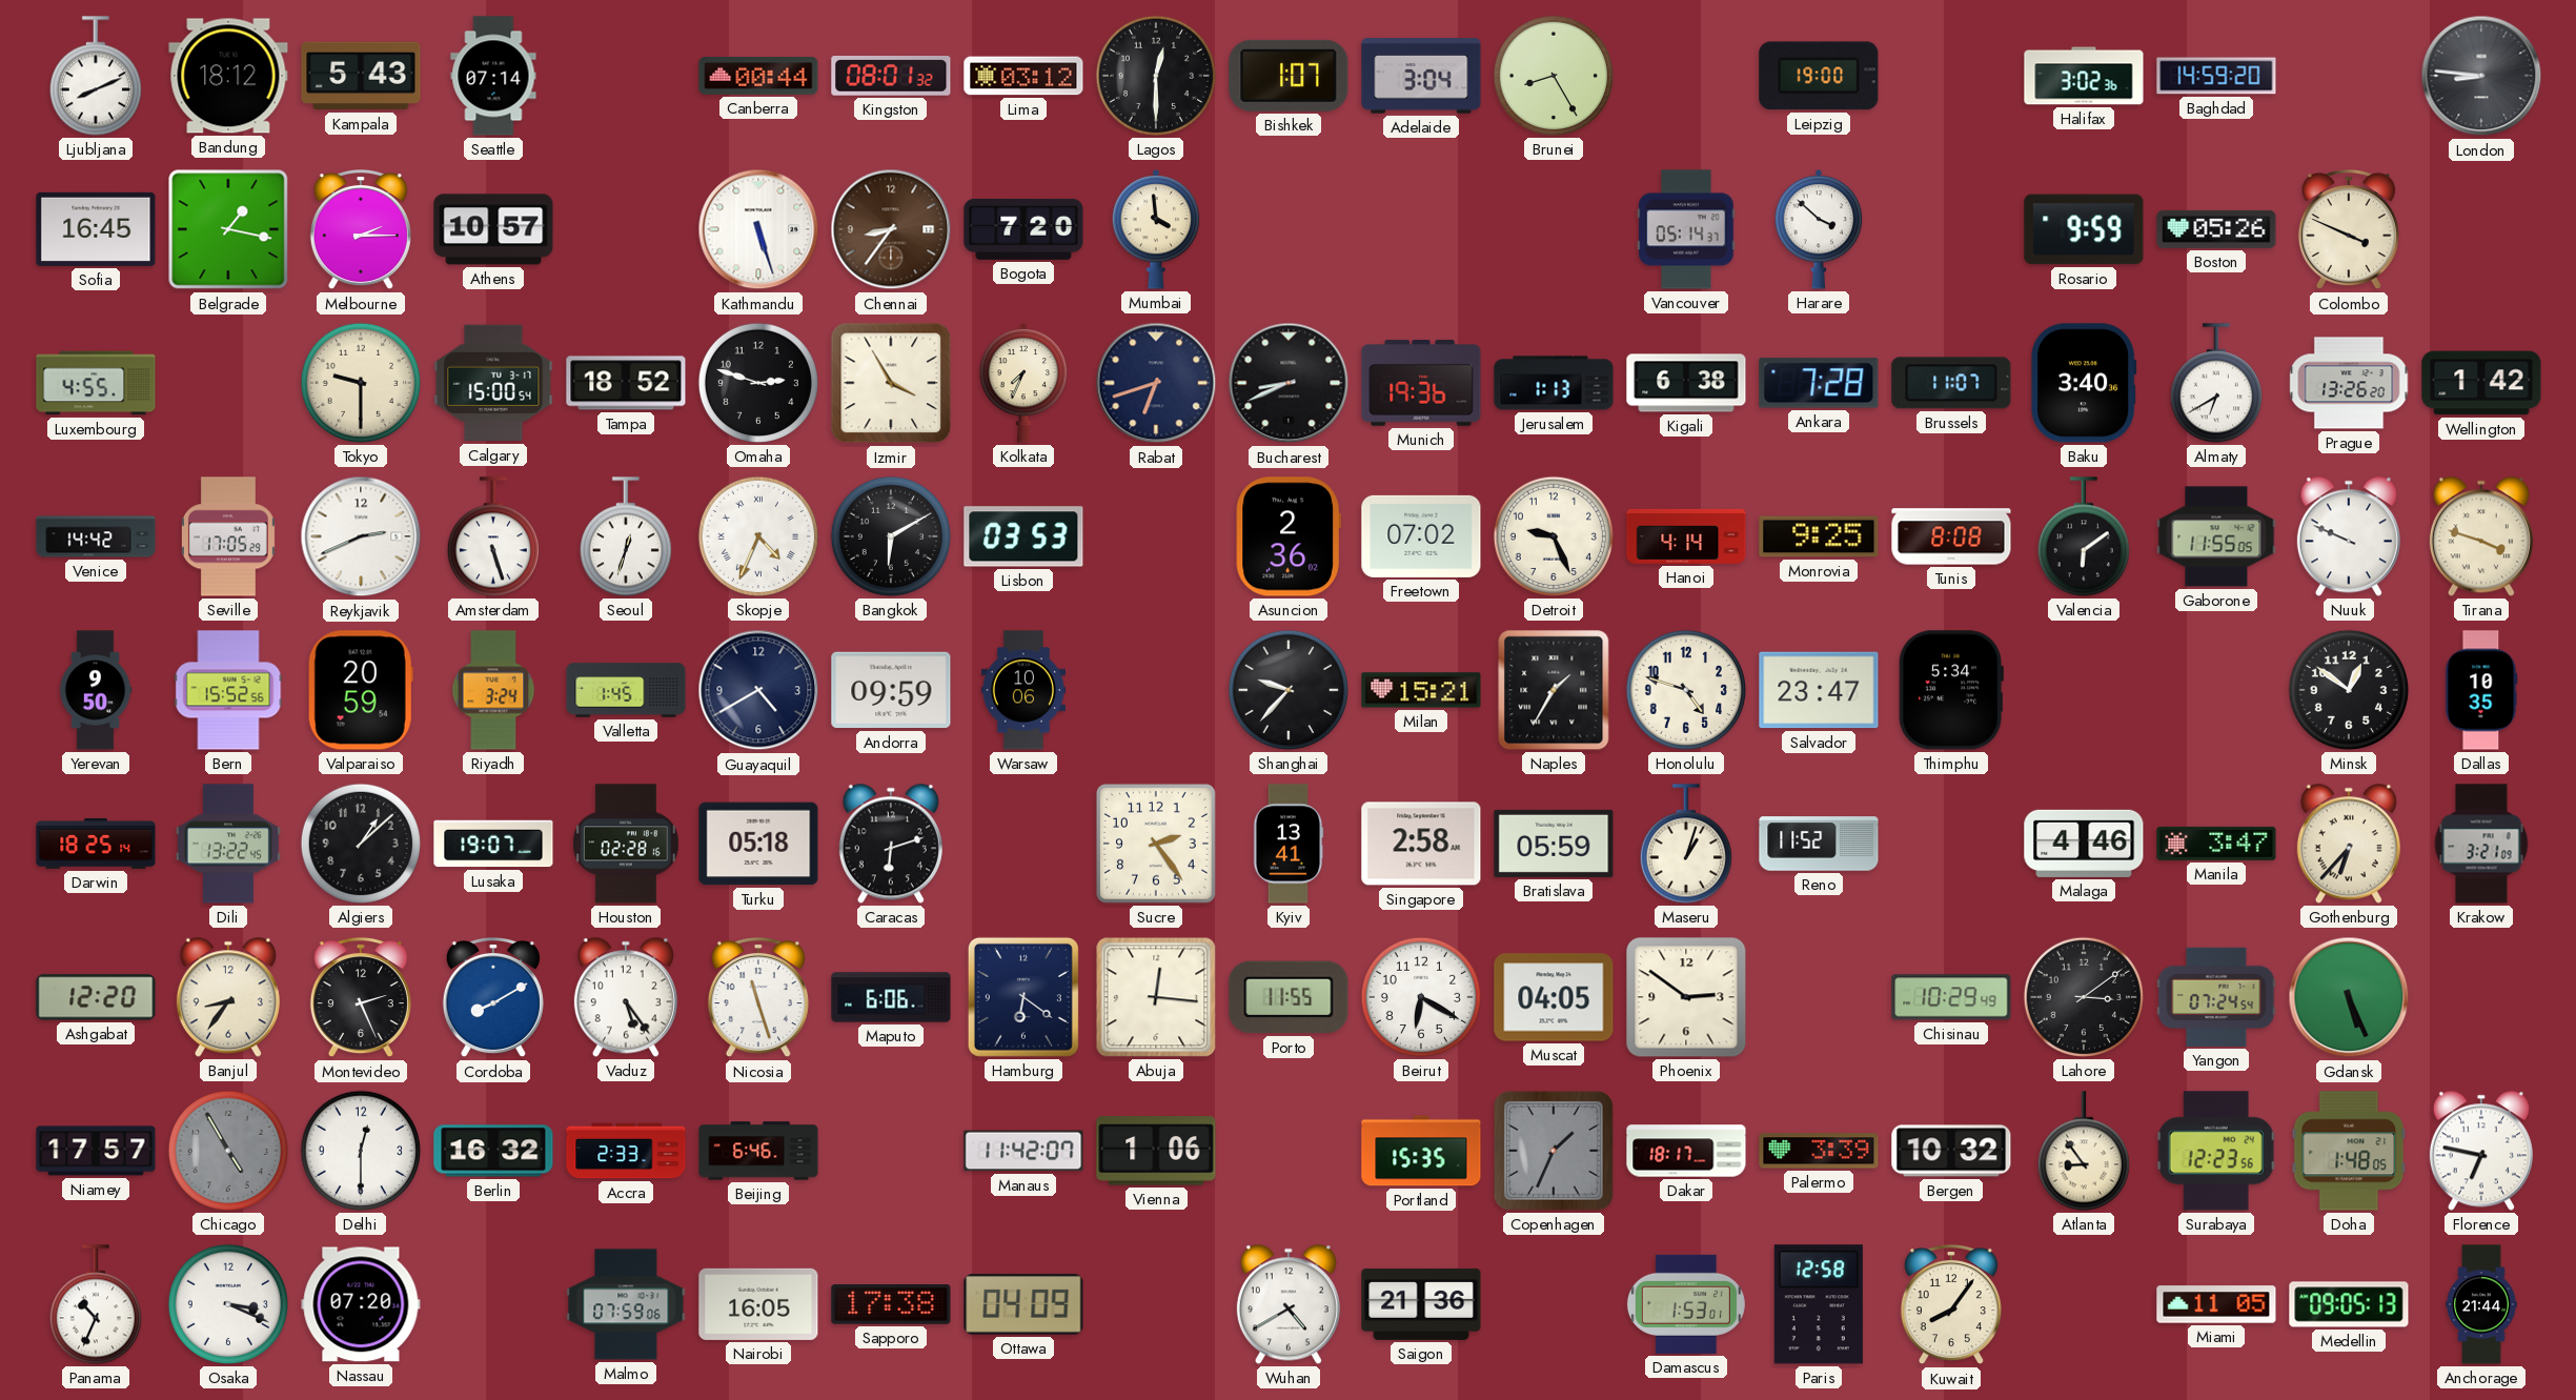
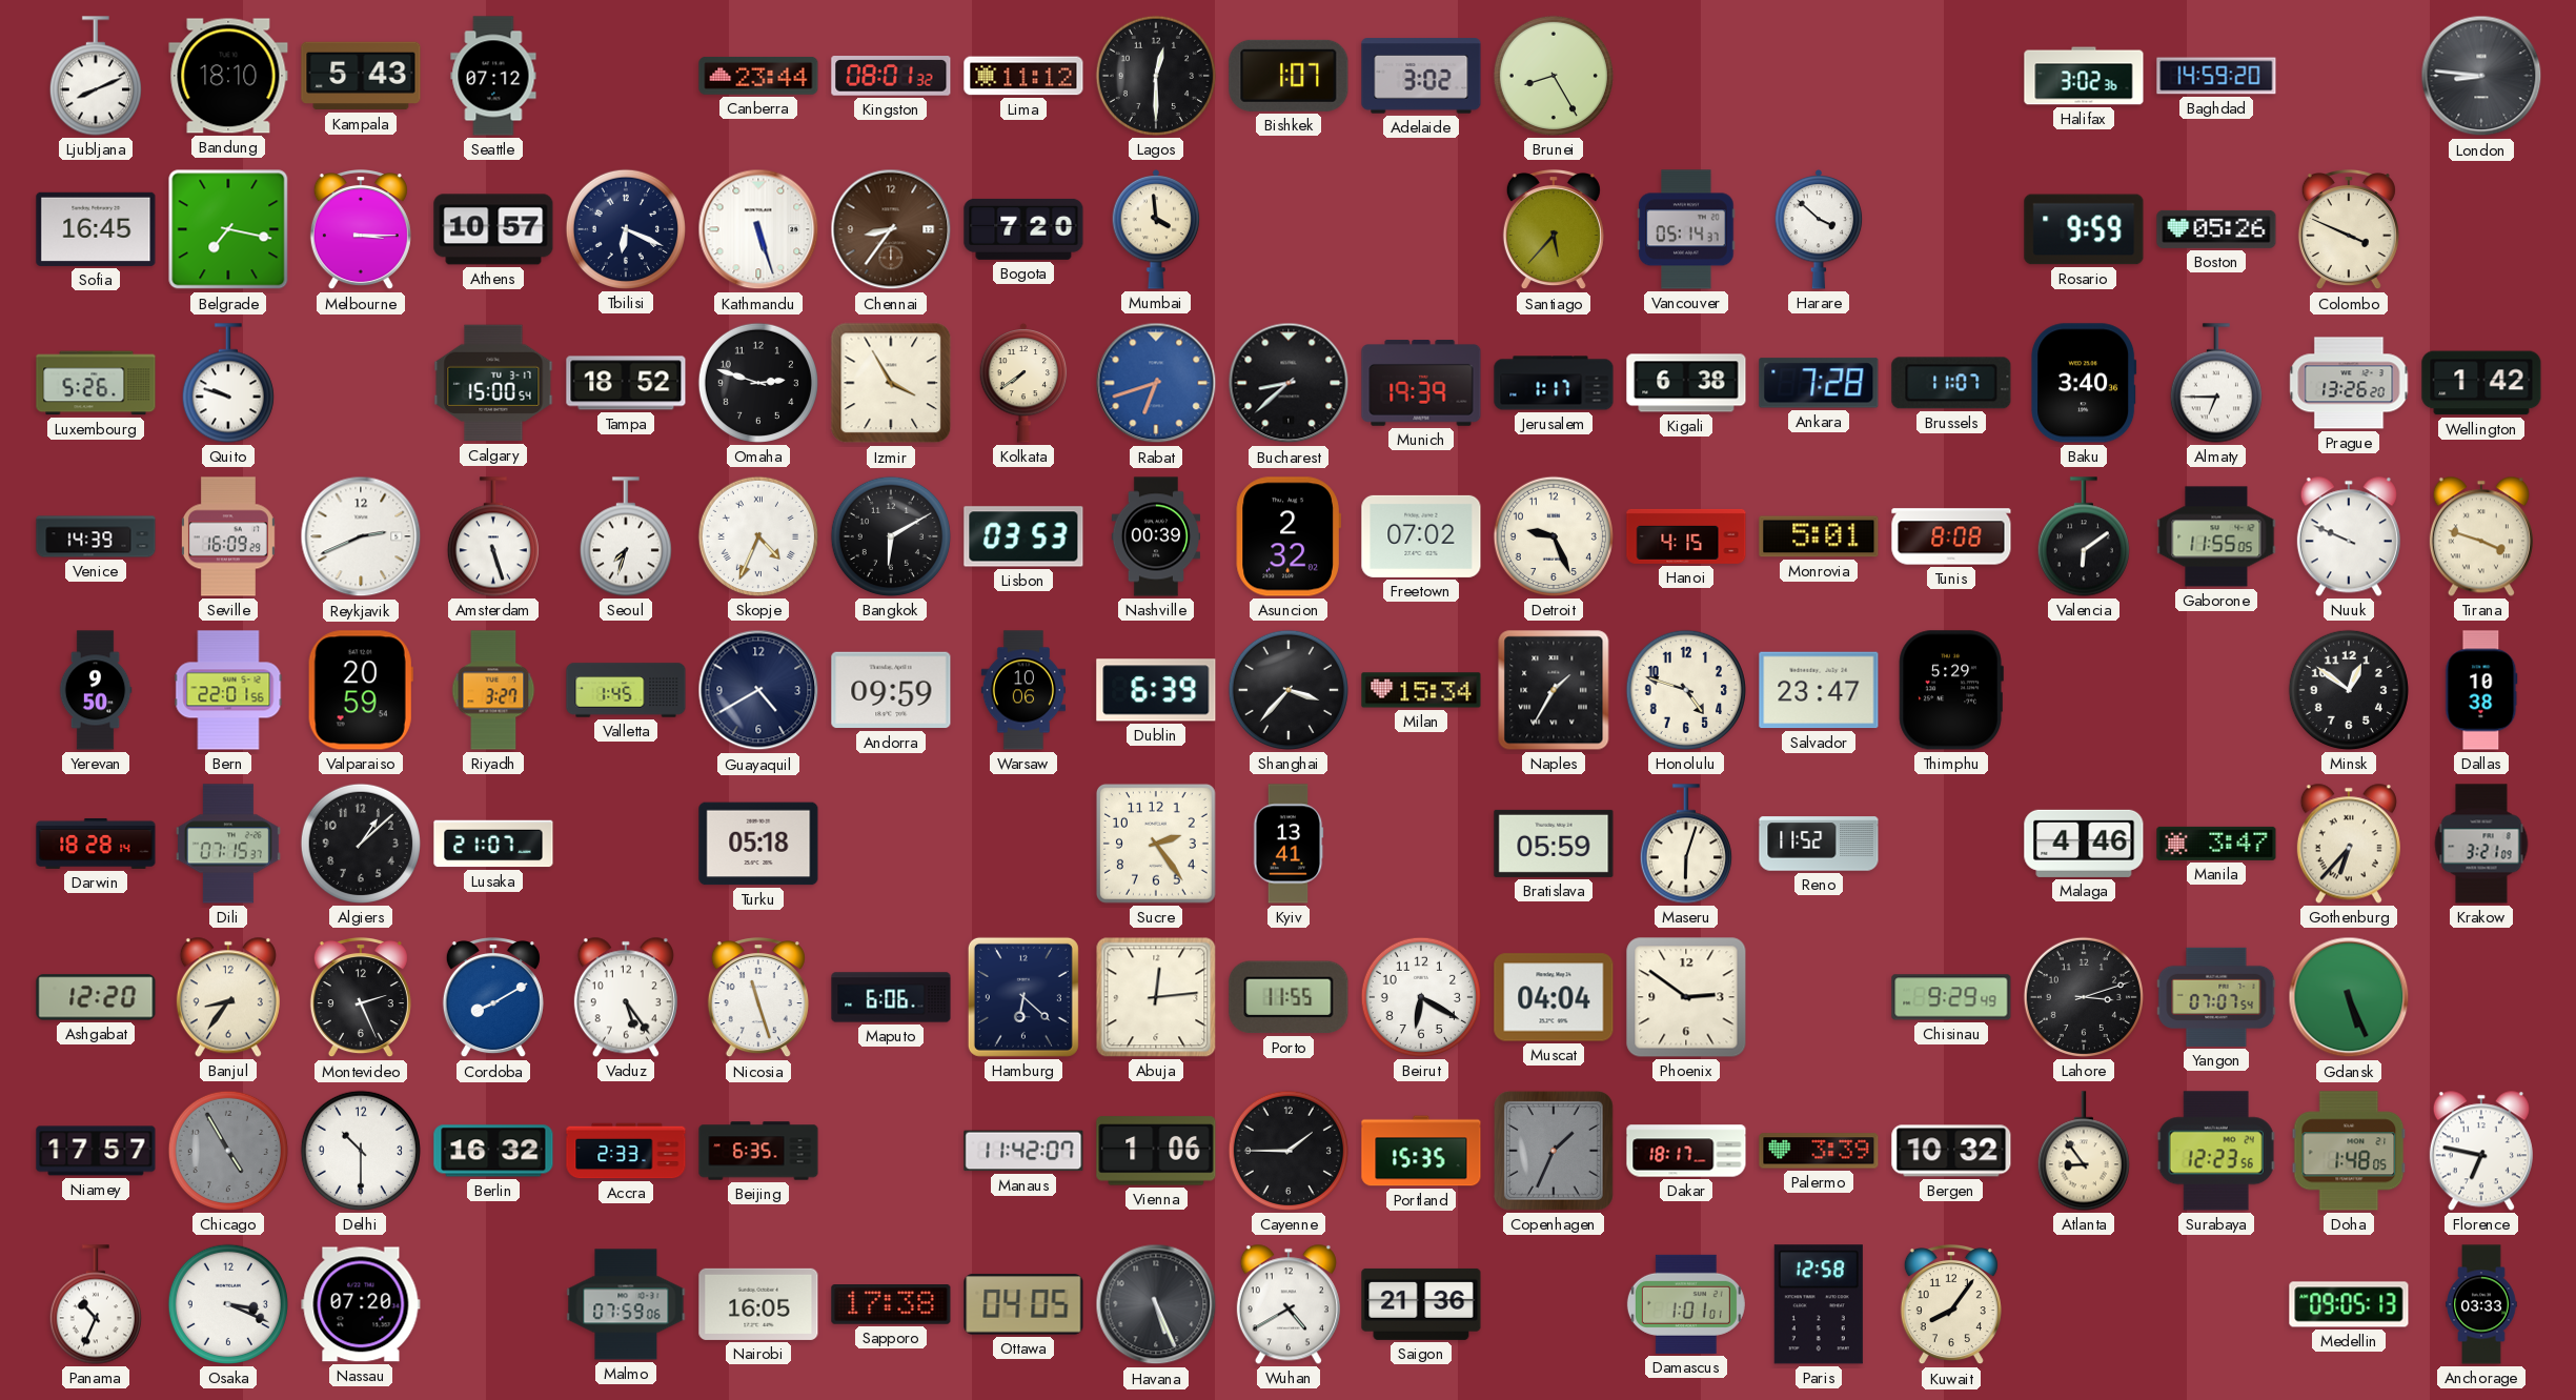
Bandung: 18:12 -> 18:10
Seattle: 07:14 -> 07:12
Canberra: 00:44 -> 23:44
Lima: 03:12 -> 11:12
Adelaide: 3:04 -> 3:02
Leipzig: 19:00 -> none
Belgrade: 1:17 -> 7:17
Melbourne: 2:15 -> 3:15
Tbilisi: none -> 6:19
Santiago: none -> 5:37
Luxembourg: 4:55 -> 5:26
Quito: none -> 9:48
Tokyo: 9:30 -> none
Kolkata: 7:34 -> 7:39
Rabat dial: navy -> blue
Bucharest: 8:41 -> 8:38
Munich: 19:36 -> 19:39
Jerusalem: 1:13 -> 1:17
Almaty: 6:40 -> 6:45
Venice: 14:42 -> 14:39
Seville: 17:05 -> 16:09
Seoul: 12:33 -> 7:33
Nashville: none -> 00:39
Asuncion: 2:36 -> 2:32
Hanoi: 4:14 -> 4:15
Monrovia: 9:25 -> 5:01
Bern: 15:52 -> 22:01
Riyadh: 3:24 -> 3:27
Dublin: none -> 6:39
Shanghai: 9:37 -> 3:37
Milan: 15:21 -> 15:34
Thimphu: 5:34 -> 5:29
Dallas: 10:35 -> 10:38
Darwin: 18:25 -> 18:28
Dili: 13:22 -> 07:15
Lusaka: 19:07 -> 21:07
Houston: 02:28 -> none
Caracas: 6:12 -> none
Singapore: 2:58 -> none
Maseru: 1:03 -> 6:03
Hamburg: 6:21 -> 6:22
Abuja: 12:16 -> 12:14
Muscat: 04:05 -> 04:04
Chisinau: 10:29 -> 9:29
Lahore: 3:09 -> 3:12
Yangon: 07:24 -> 07:07
Delhi: 12:30 -> 10:30
Beijing: 6:46 -> 6:35
Cayenne: none -> 1:45
Ottawa: 04:09 -> 04:05
Havana: none -> 5:26
Damascus: 1:53 -> 1:01
Miami: 11:05 -> none
Anchorage: 21:44 -> 03:33
